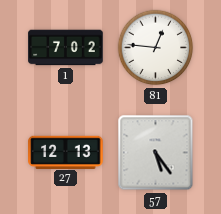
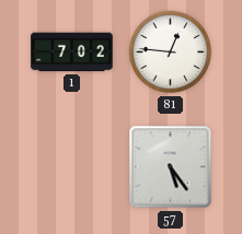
27: 12:13 -> none
